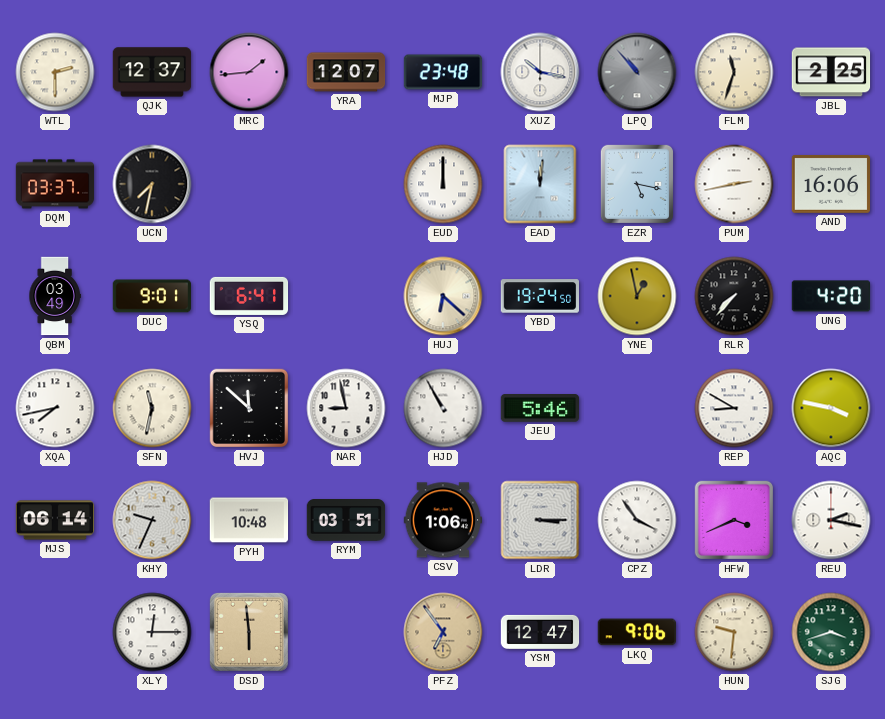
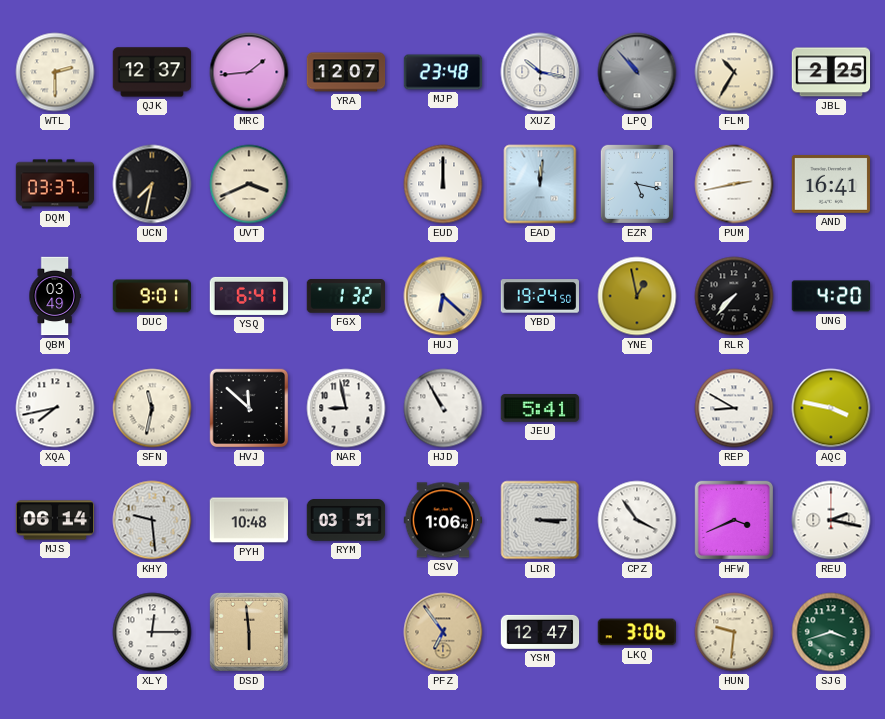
FLM: 11:33 -> 10:35
UVT: none -> 3:41
AND: 16:06 -> 16:41
FGX: none -> 1:32
JEU: 5:46 -> 5:41
KHY: 9:34 -> 9:29
LKQ: 9:06 -> 3:06
